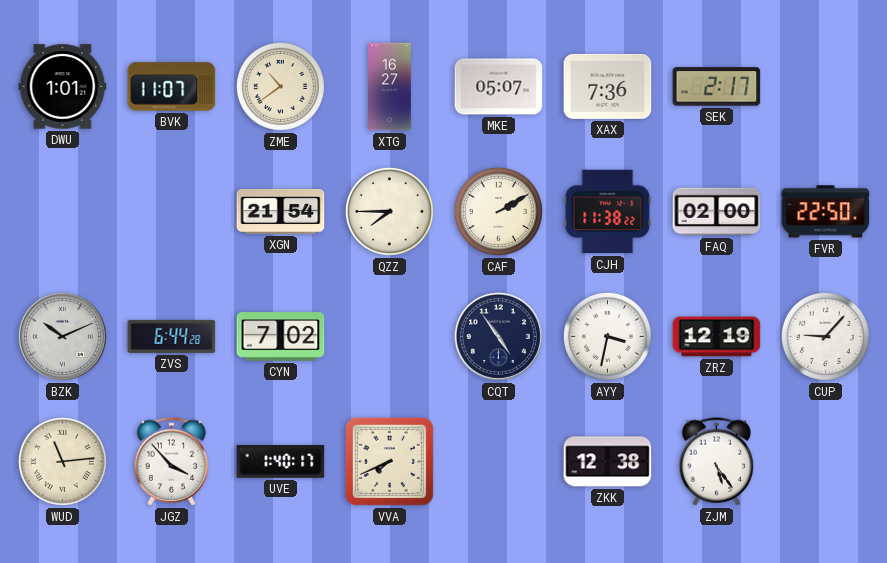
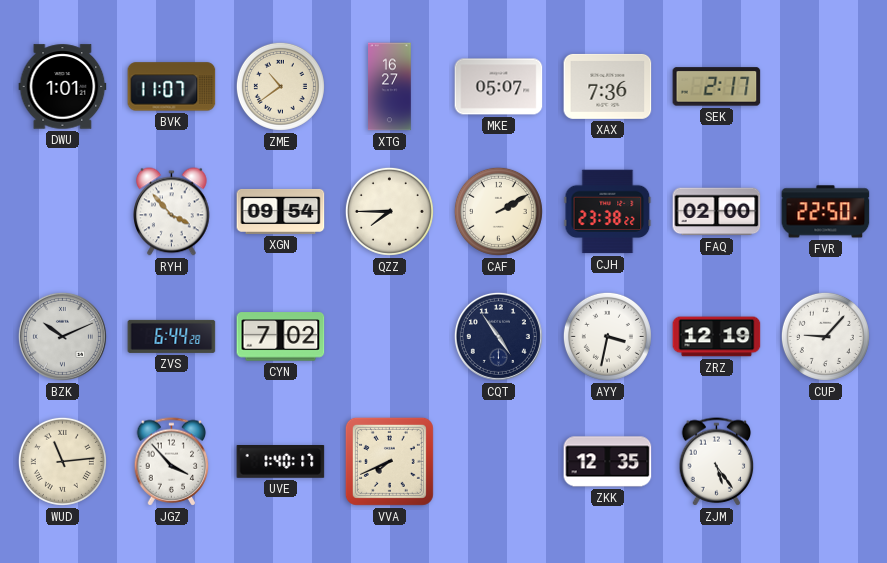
RYH: none -> 3:53
XGN: 21:54 -> 09:54
CJH: 11:38 -> 23:38
ZKK: 12:38 -> 12:35
